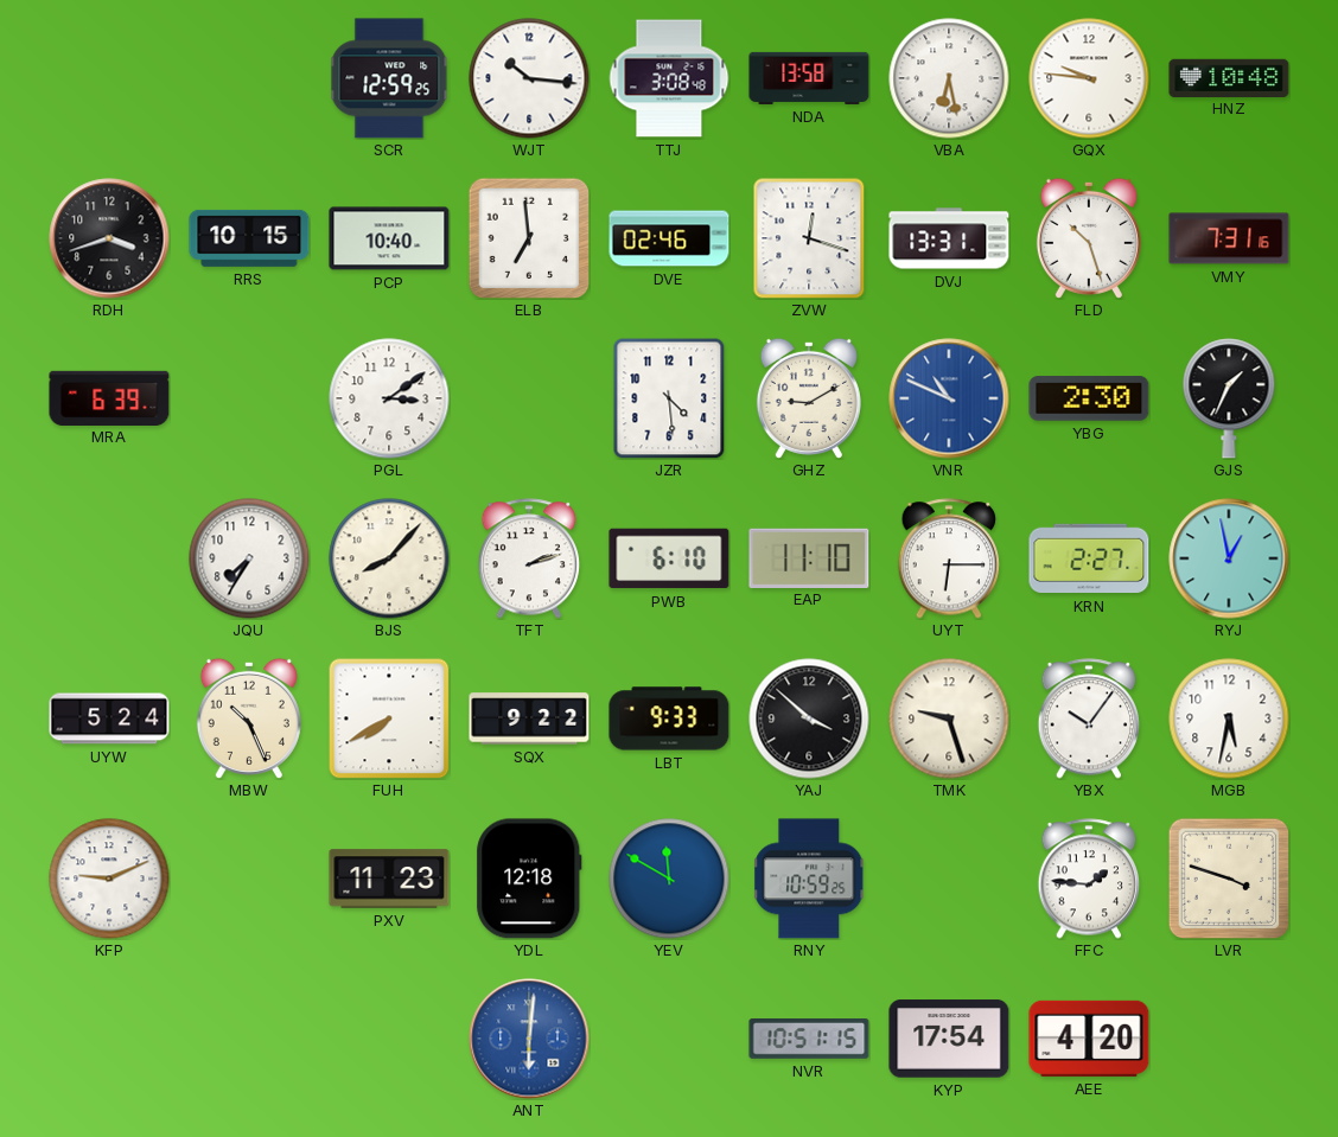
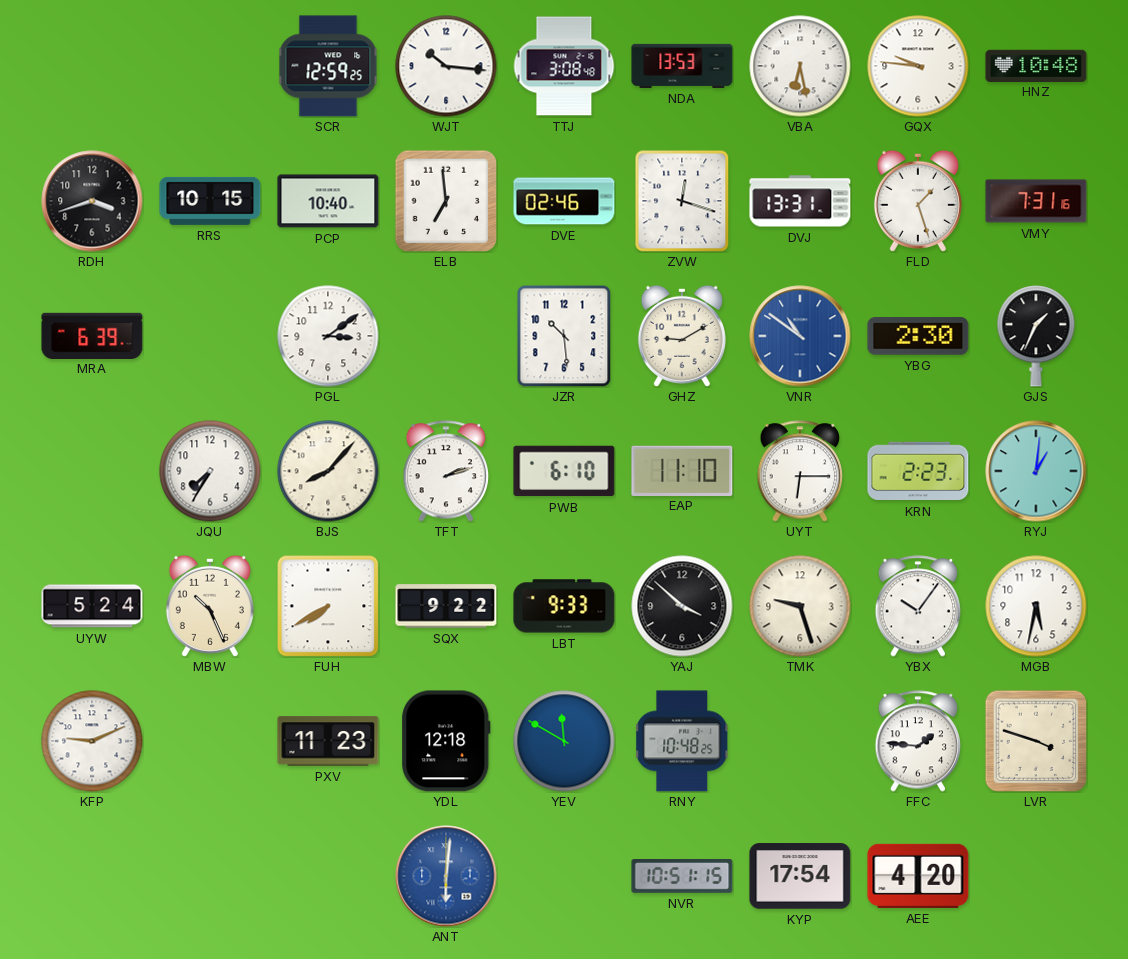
NDA: 13:58 -> 13:53
FLD: 10:27 -> 1:27
JZR: 4:29 -> 10:29
VNR: 10:49 -> 10:51
KRN: 2:27 -> 2:23
RYJ: 12:58 -> 1:01
RNY: 10:59 -> 10:48
